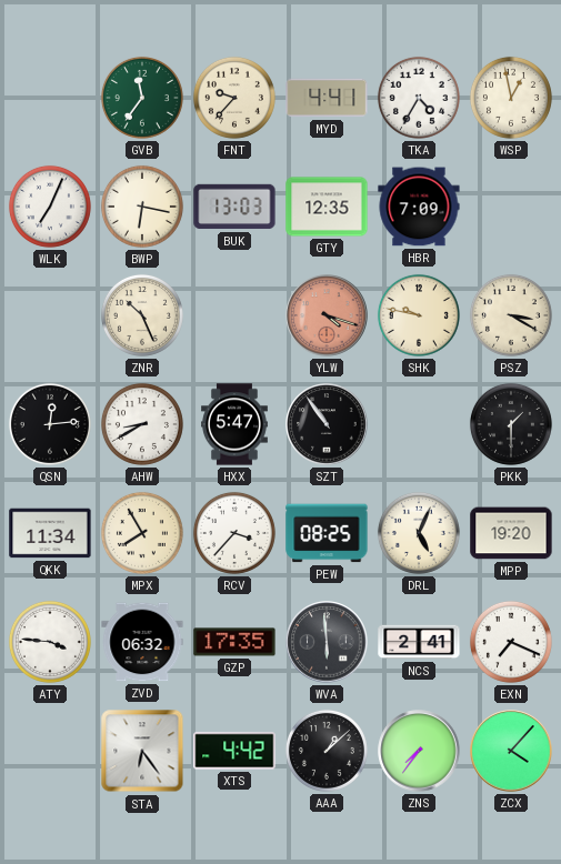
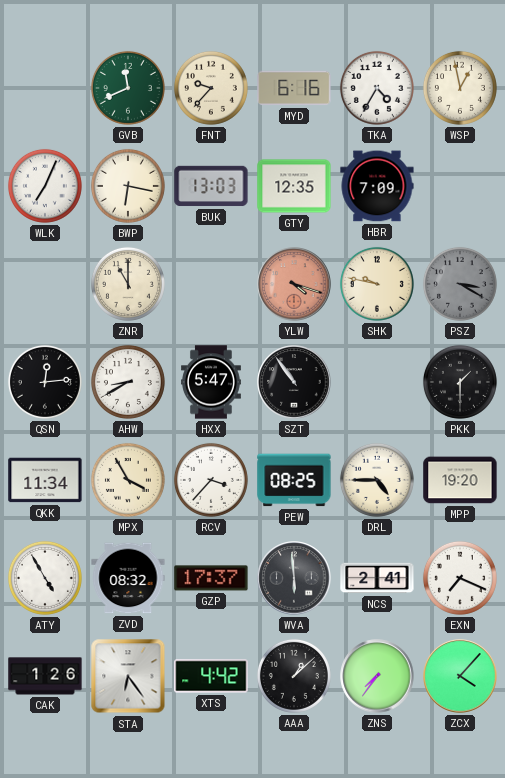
GVB: 11:36 -> 11:41
MYD: 4:41 -> 6:16
ZNR: 10:26 -> 11:00
PSZ dial: cream -> grey
MPX: 7:55 -> 3:55
DRL: 5:04 -> 4:45
ATY: 3:46 -> 4:55
ZVD: 06:32 -> 08:32
GZP: 17:35 -> 17:37
CAK: none -> 1:26
